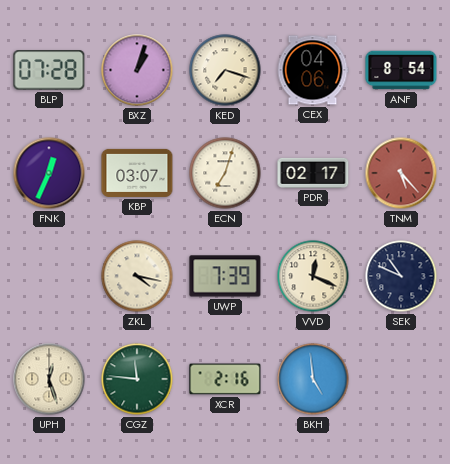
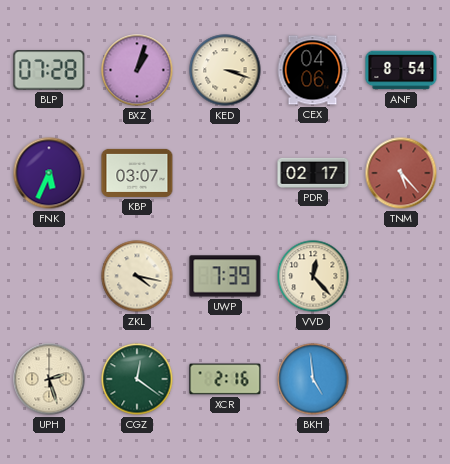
KED: 7:18 -> 3:18
FNK: 12:34 -> 5:34
ECN: 7:03 -> none
VVD: 12:19 -> 12:23
SEK: 10:49 -> none
UPH: 12:27 -> 2:27
CGZ: 11:46 -> 12:21
